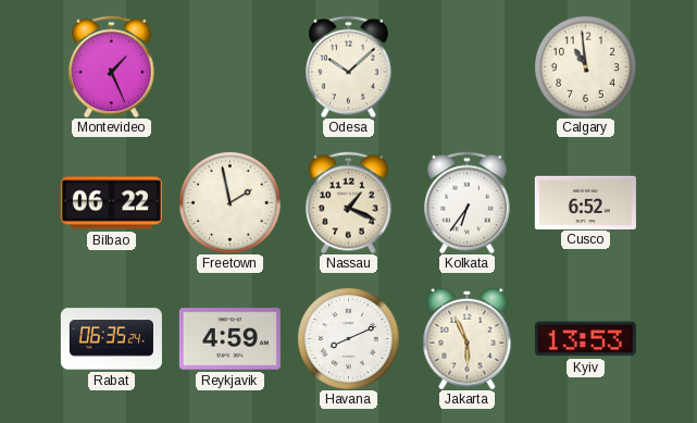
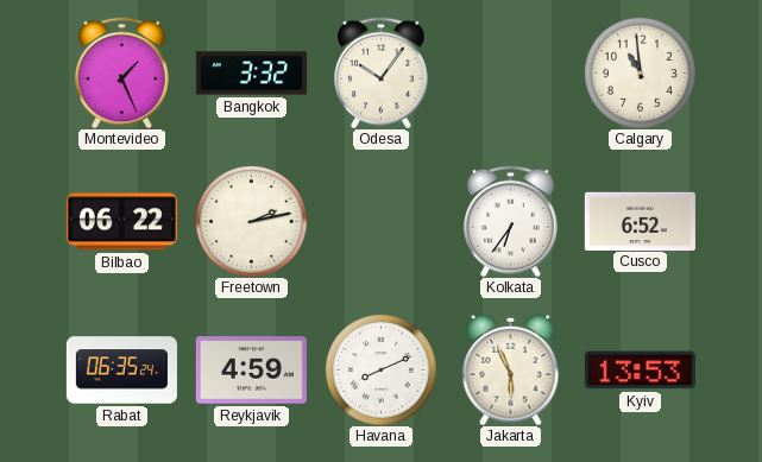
Bangkok: none -> 3:32
Odesa: 10:08 -> 10:06
Freetown: 1:58 -> 2:13
Nassau: 1:19 -> none
